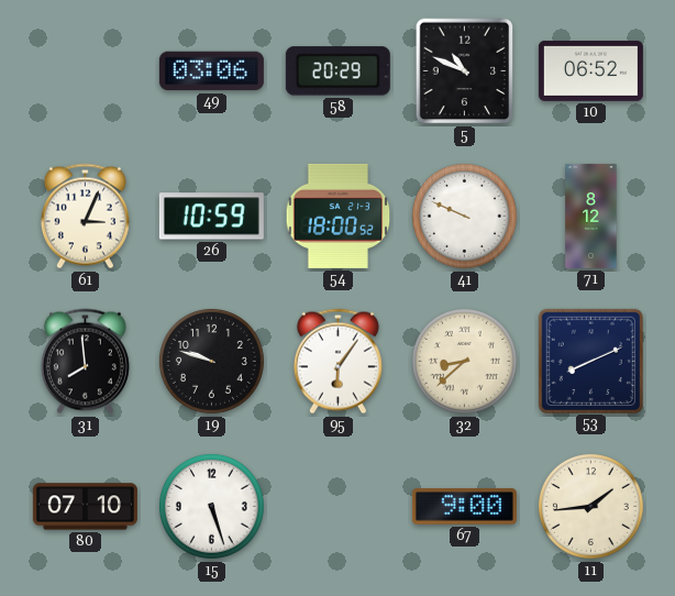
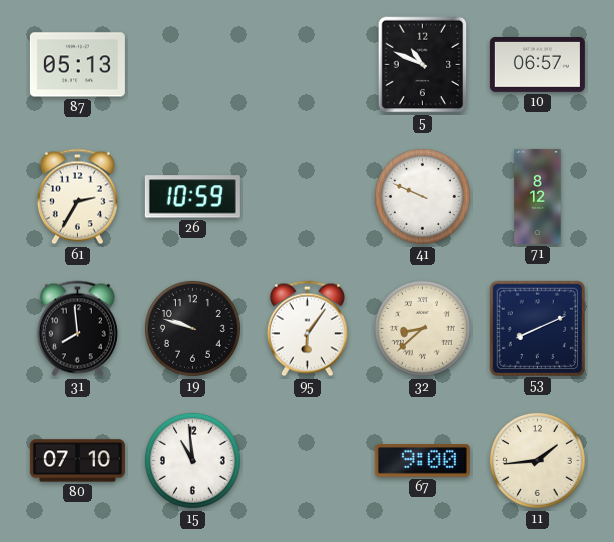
87: none -> 05:13
49: 03:06 -> none
58: 20:29 -> none
10: 06:52 -> 06:57
61: 3:04 -> 2:35
54: 18:00 -> none
15: 5:27 -> 10:59
